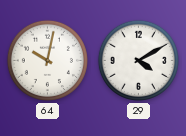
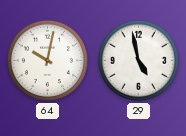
29: 4:10 -> 4:58
